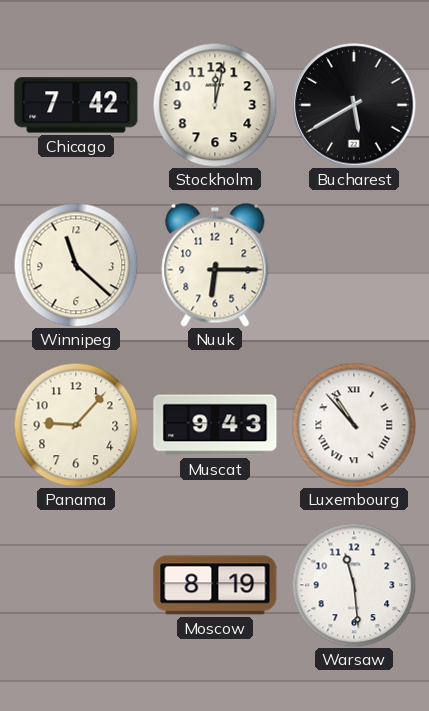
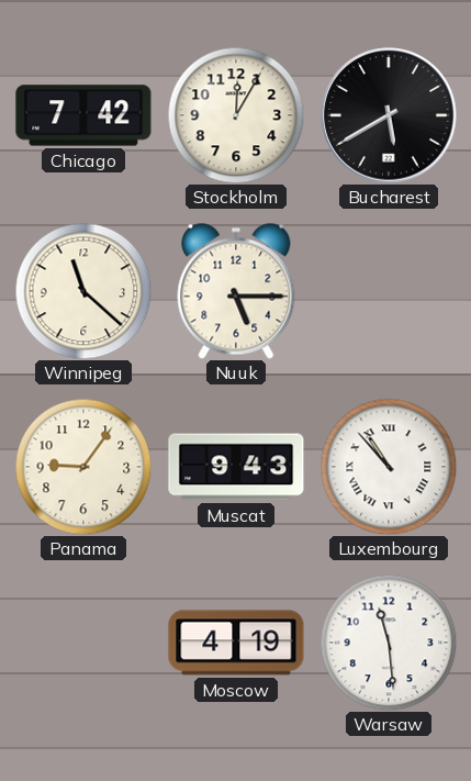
Stockholm: 12:02 -> 12:05
Nuuk: 6:15 -> 5:15
Panama: 9:07 -> 9:06
Moscow: 8:19 -> 4:19
